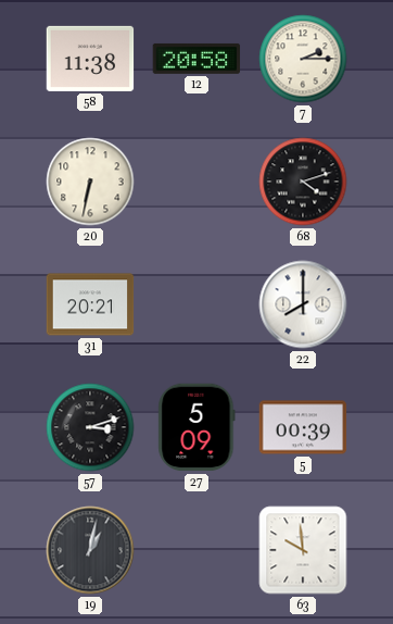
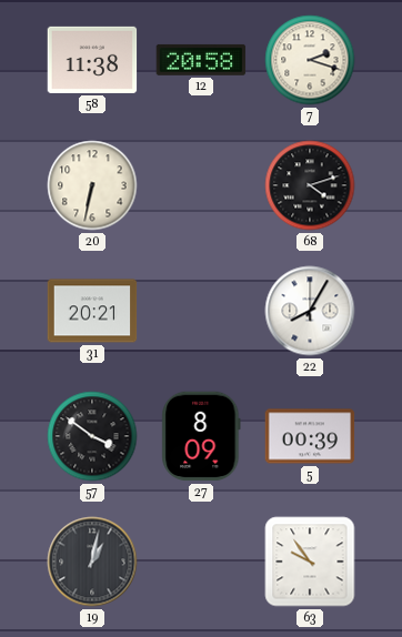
7: 2:15 -> 2:18
22: 8:00 -> 8:05
57: 3:12 -> 3:51
27: 5:09 -> 8:09
63: 9:59 -> 9:54
